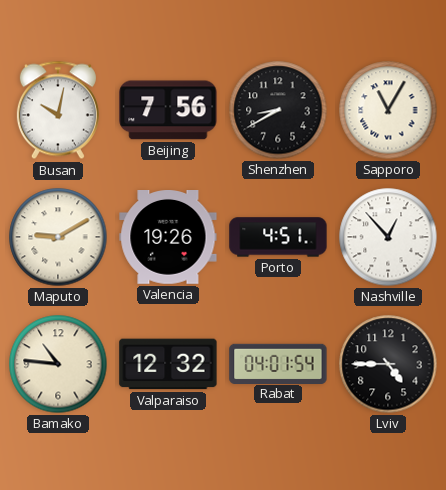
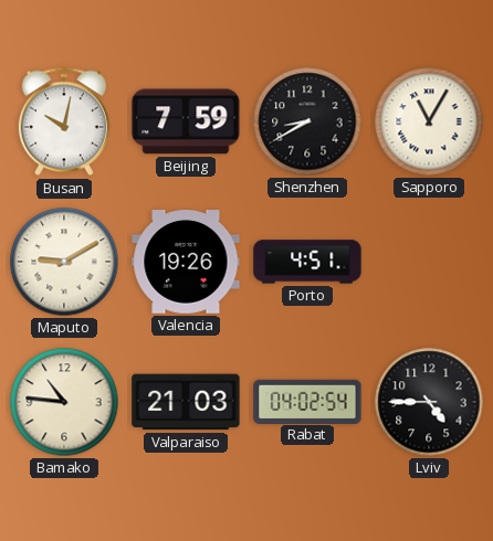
Beijing: 7:56 -> 7:59
Nashville: 12:53 -> none
Valparaiso: 12:32 -> 21:03
Rabat: 04:01 -> 04:02
